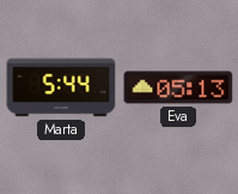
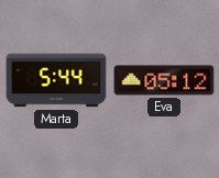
Eva: 05:13 -> 05:12
